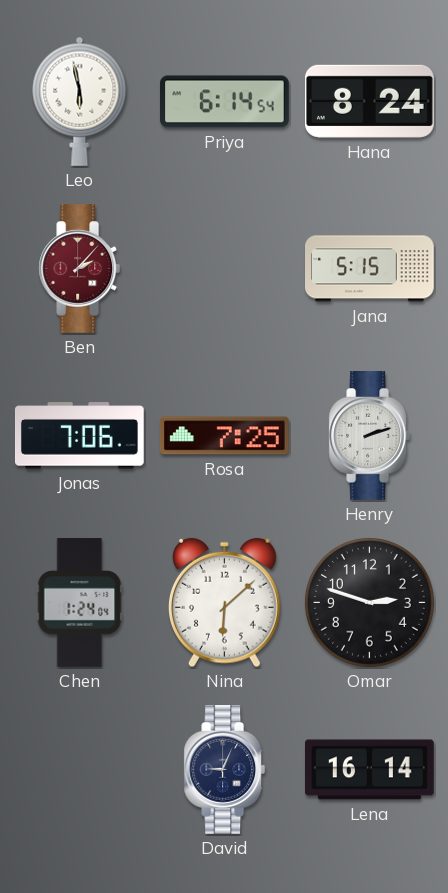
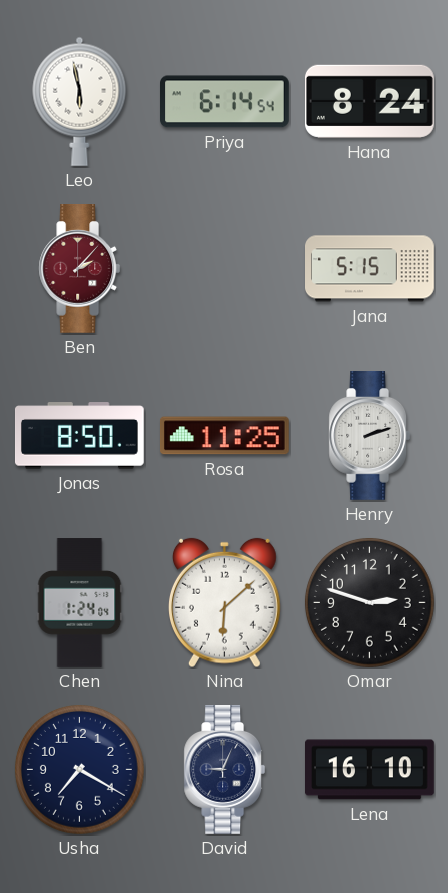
Jonas: 7:06 -> 8:50
Rosa: 7:25 -> 11:25
Usha: none -> 7:20
Lena: 16:14 -> 16:10
